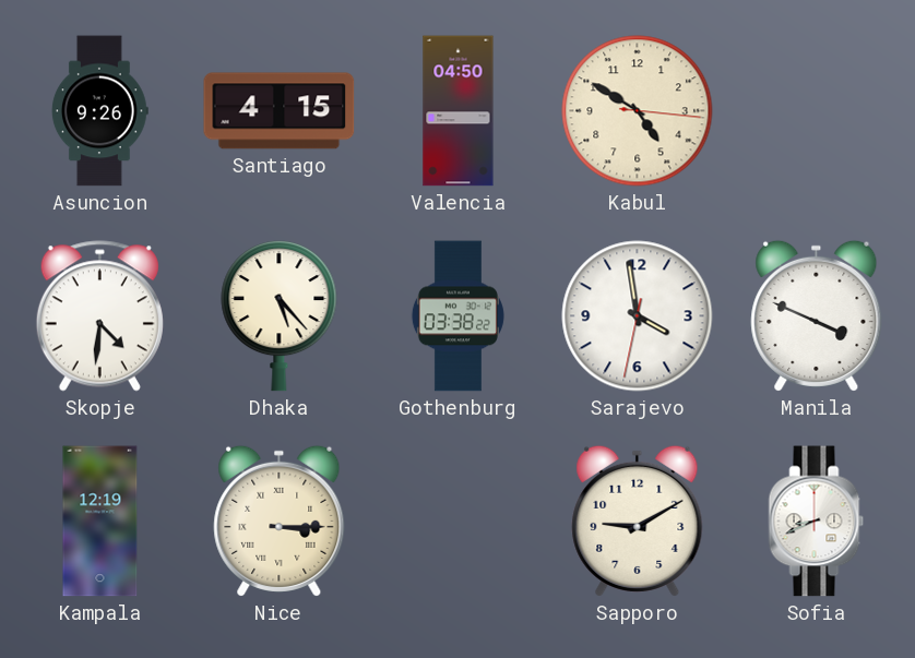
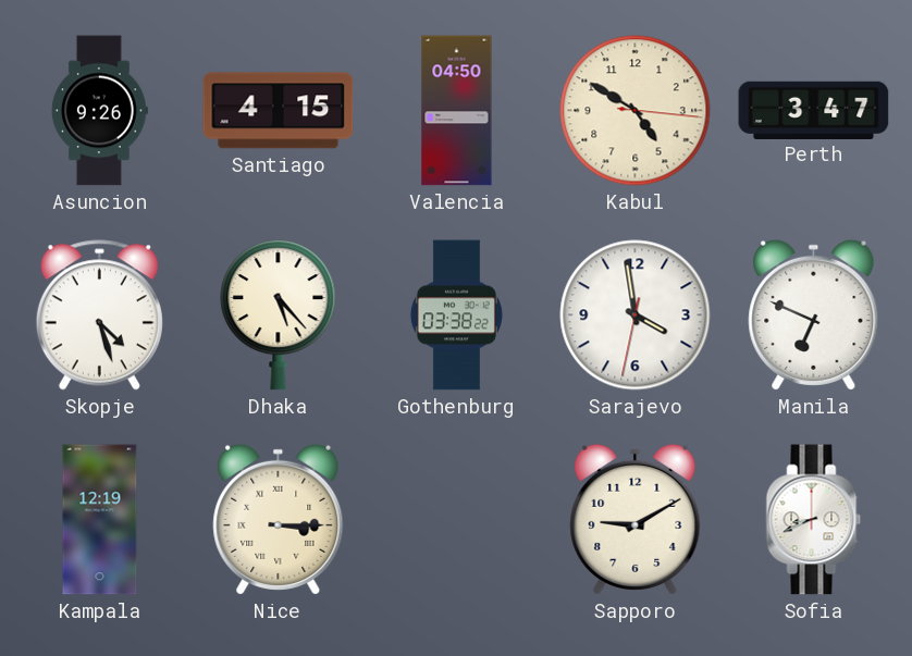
Perth: none -> 3:47
Skopje: 4:31 -> 4:27
Manila: 3:49 -> 6:49
